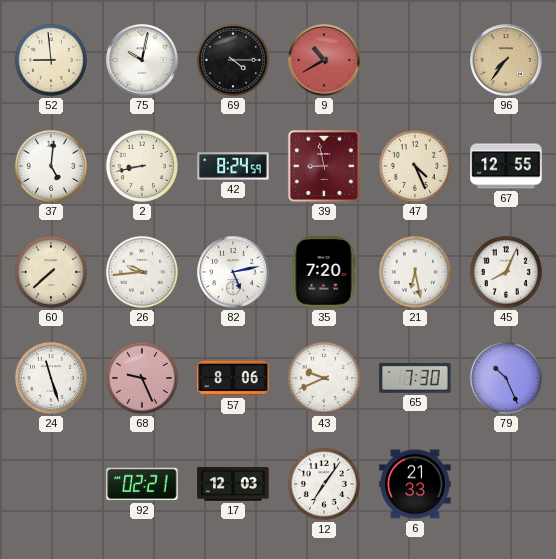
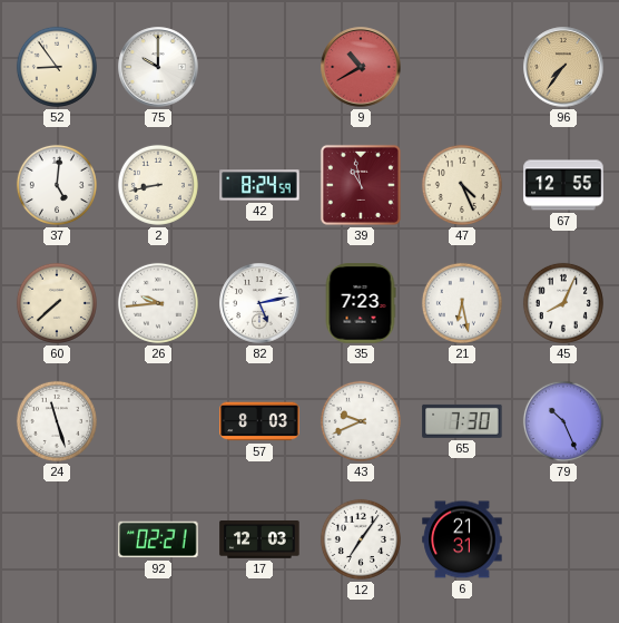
52: 8:59 -> 8:54
75: 10:02 -> 10:00
69: 4:15 -> none
39: 8:58 -> 10:58
35: 7:20 -> 7:23
68: 9:26 -> none
57: 8:06 -> 8:03
6: 21:33 -> 21:31
